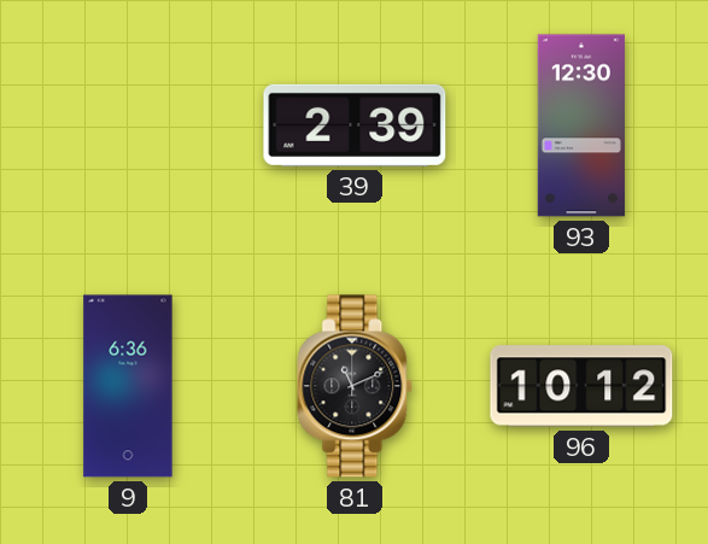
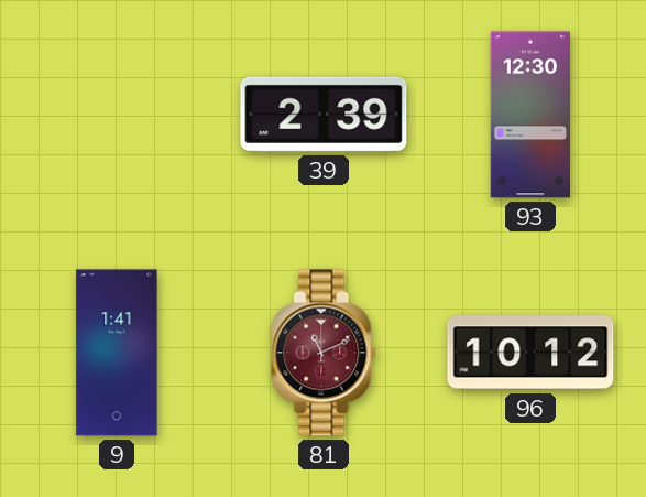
9: 6:36 -> 1:41
81 dial: black -> burgundy
